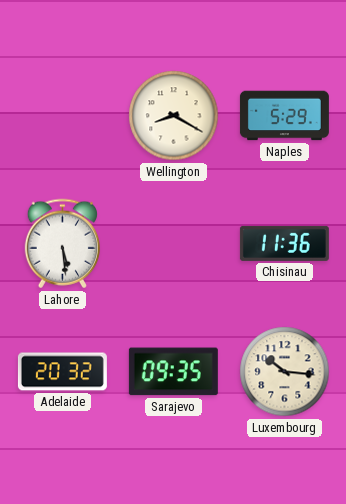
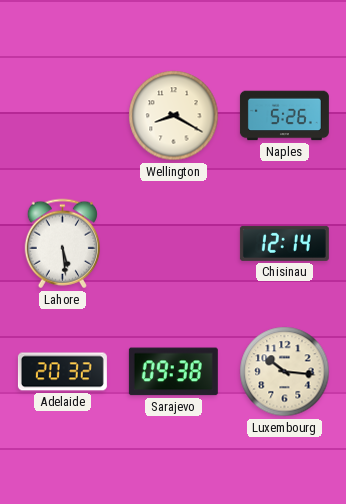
Naples: 5:29 -> 5:26
Chisinau: 11:36 -> 12:14
Sarajevo: 09:35 -> 09:38
